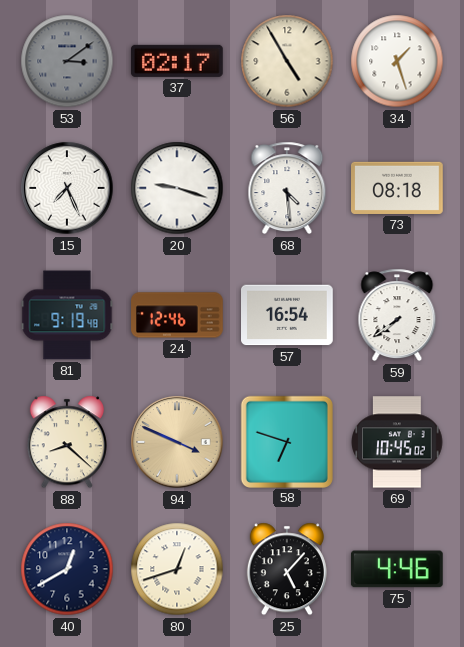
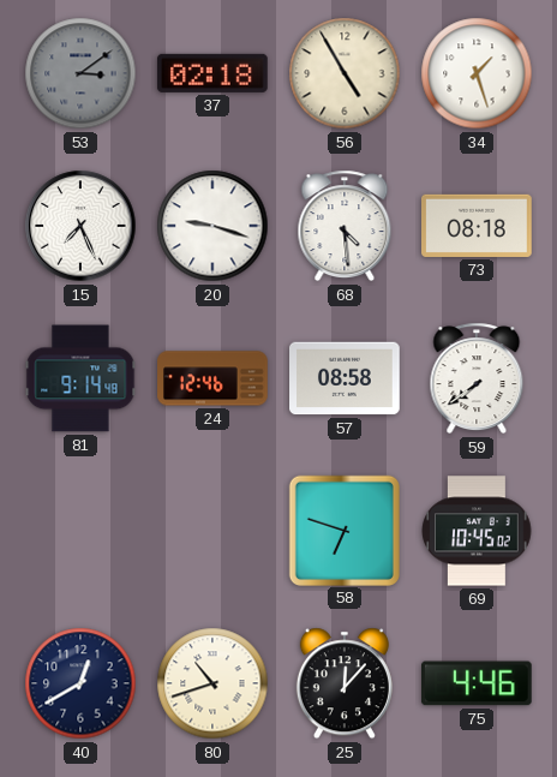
37: 02:17 -> 02:18
81: 9:19 -> 9:14
57: 16:54 -> 08:58
88: 8:22 -> none
94: 3:49 -> none
80: 12:42 -> 10:42
25: 5:07 -> 12:07
